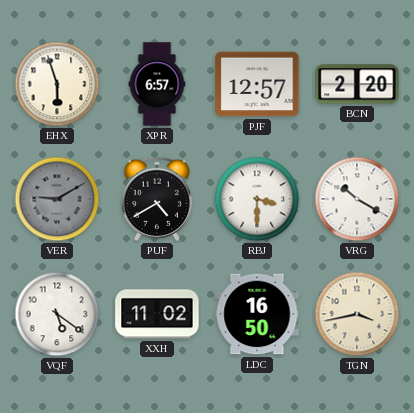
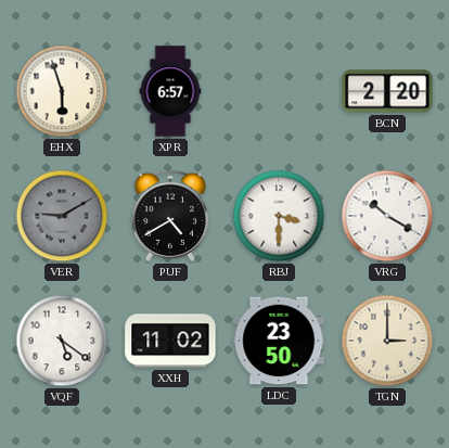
PJF: 12:57 -> none
LDC: 16:50 -> 23:50
TGN: 3:43 -> 3:00
